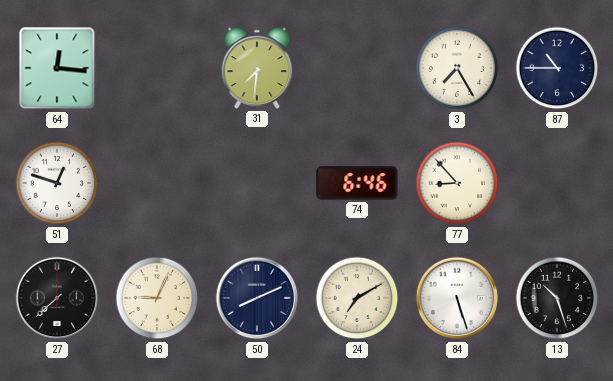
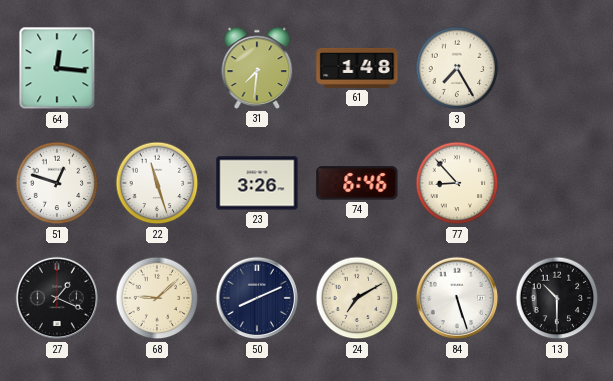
61: none -> 1:48
87: 10:45 -> none
22: none -> 11:27
23: none -> 3:26
27: 7:38 -> 1:19
68: 9:04 -> 9:08
13: 10:27 -> 10:30
